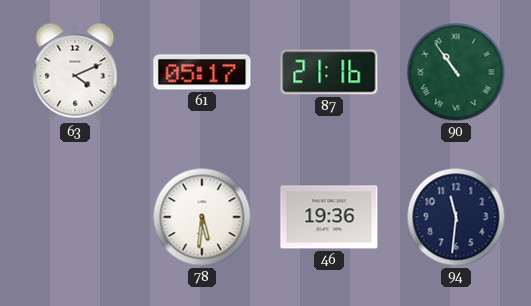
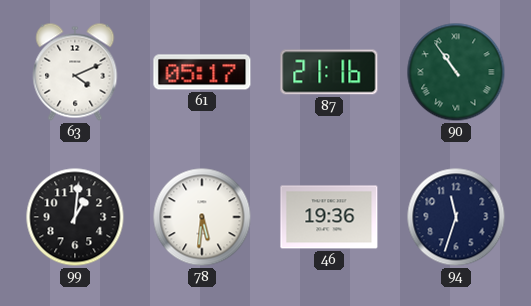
99: none -> 1:01
94: 11:31 -> 11:33
